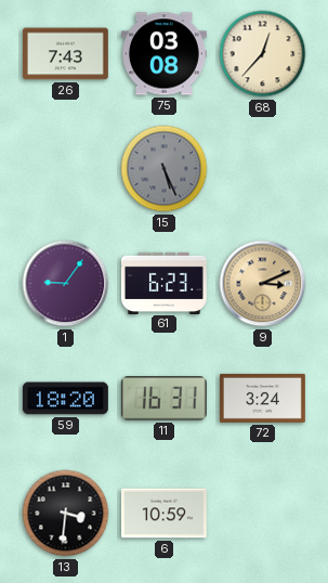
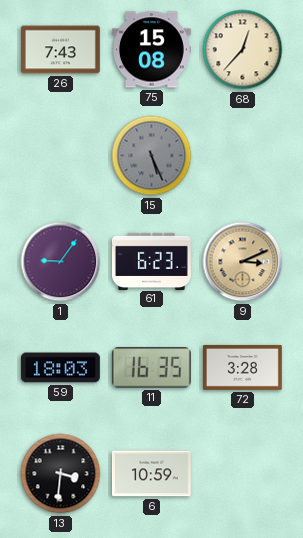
75: 03:08 -> 15:08
59: 18:20 -> 18:03
11: 16:31 -> 16:35
72: 3:24 -> 3:28
